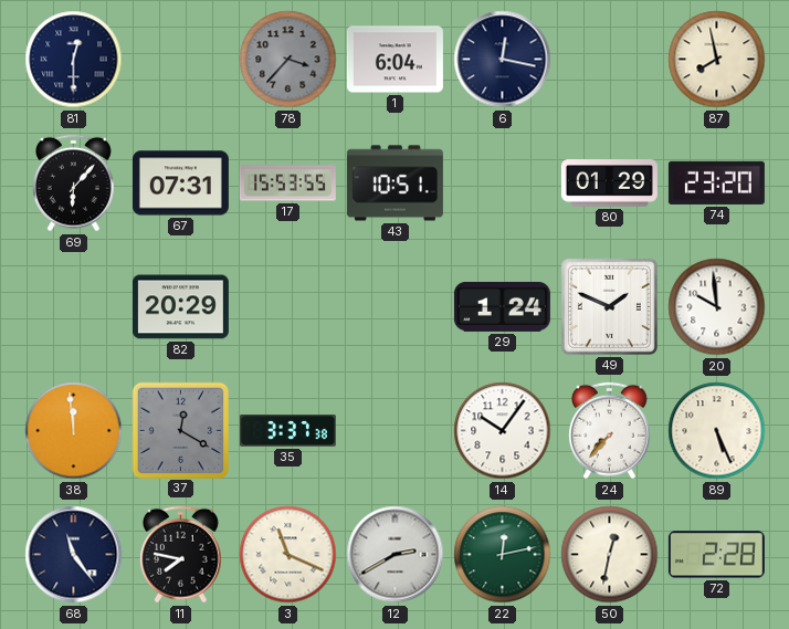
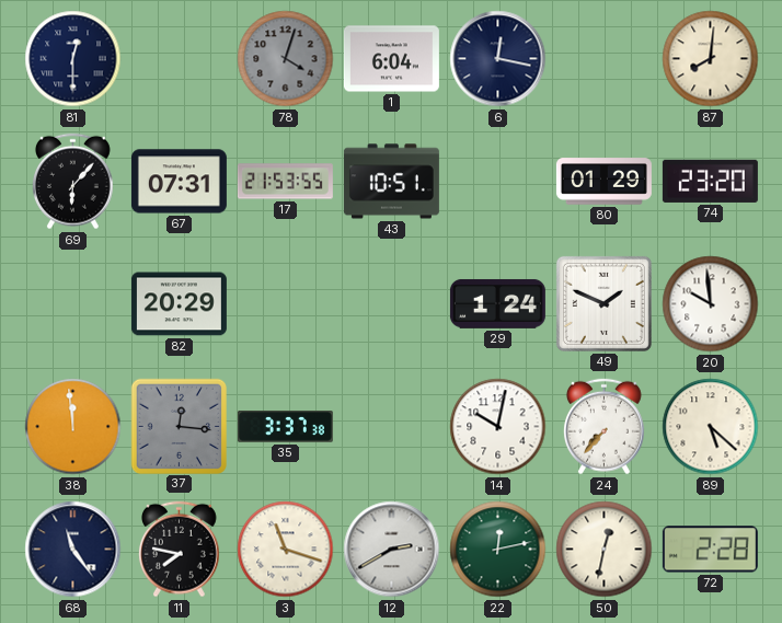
78: 3:37 -> 4:03
87: 7:58 -> 8:01
17: 15:53 -> 21:53
37: 12:20 -> 12:16
14: 10:06 -> 10:02
89: 5:26 -> 5:22
3: 11:19 -> 11:18
